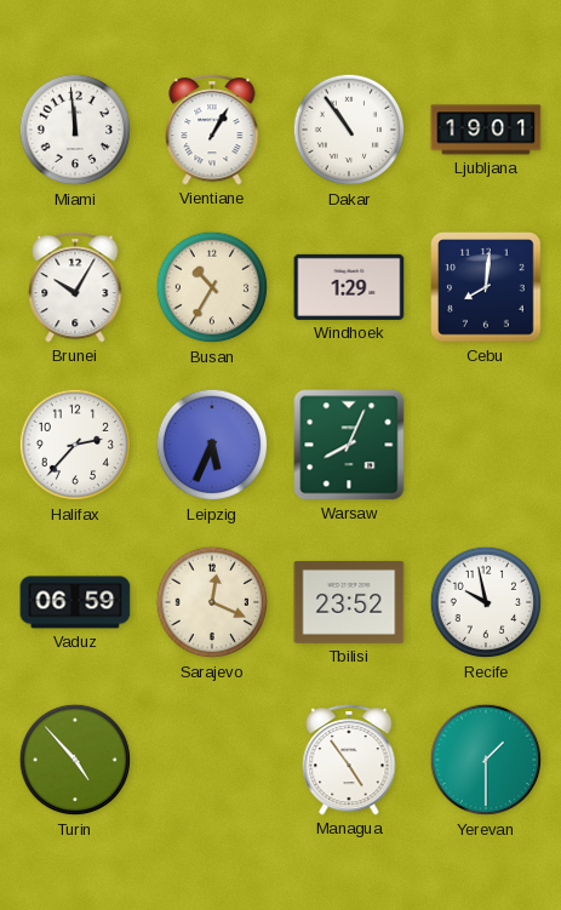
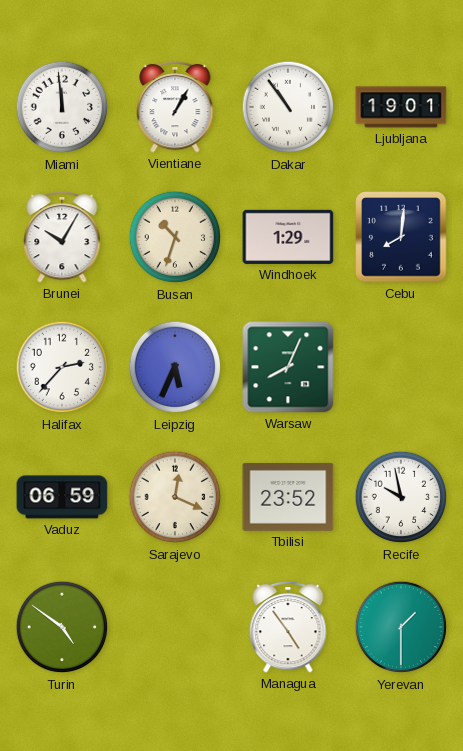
Busan: 10:35 -> 10:33
Turin: 4:53 -> 4:51
